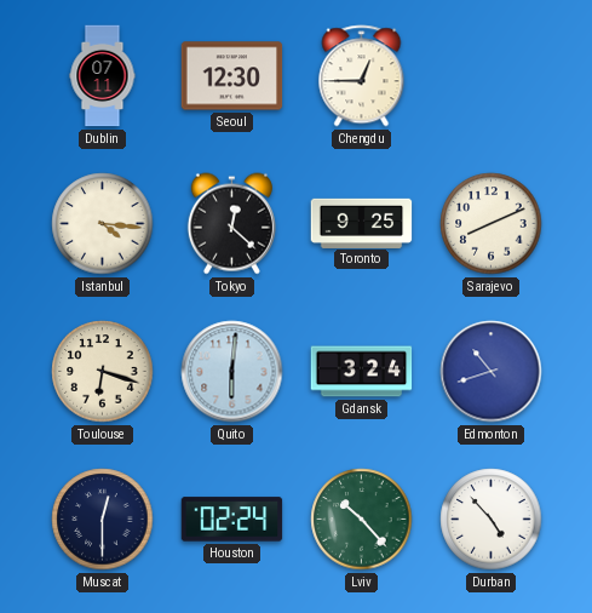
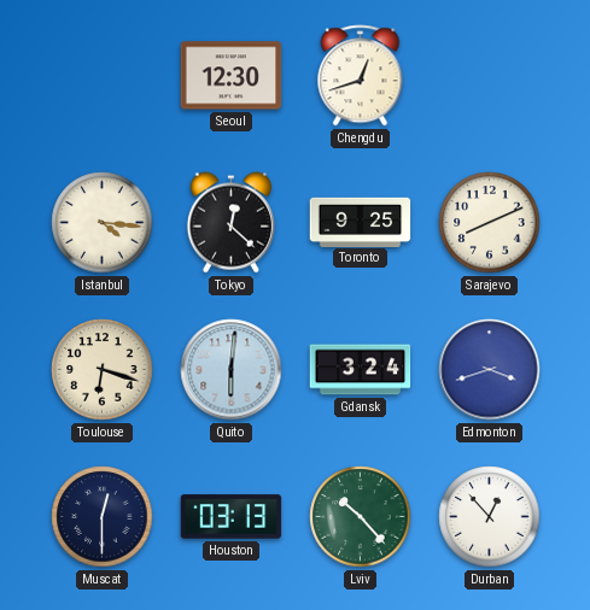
Dublin: 07:11 -> none
Chengdu: 12:45 -> 12:42
Edmonton: 10:42 -> 3:42
Houston: 02:24 -> 03:13
Durban: 4:53 -> 12:53
